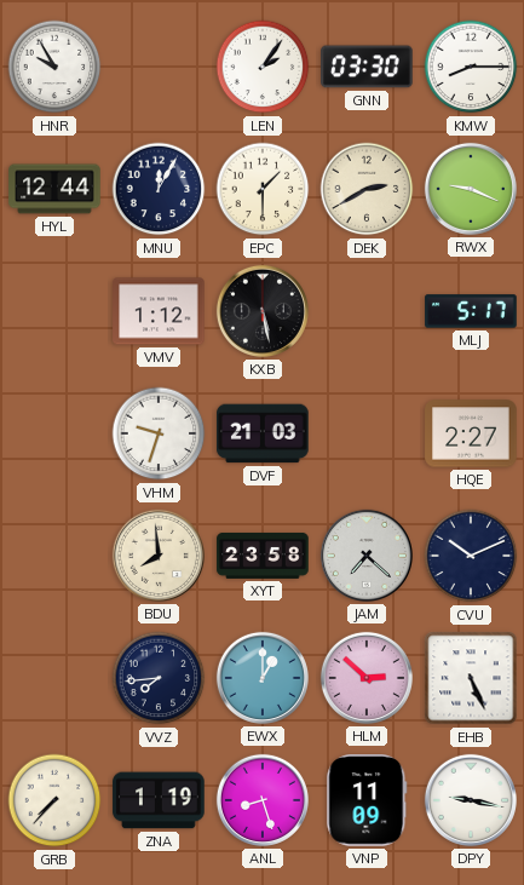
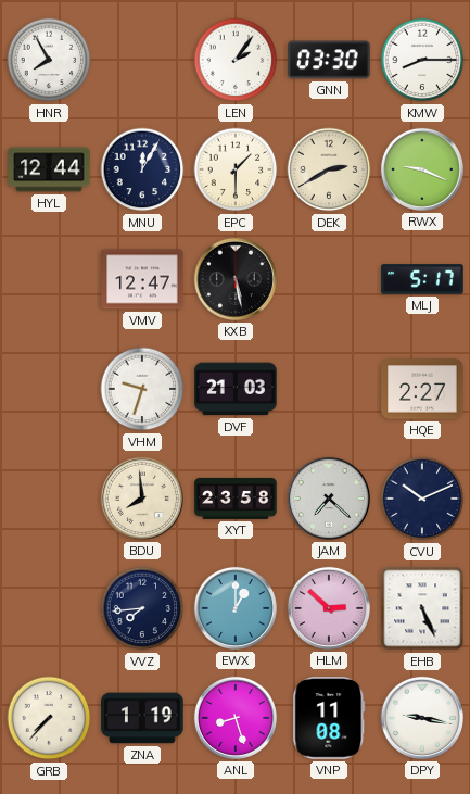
HNR: 9:55 -> 7:55
VMV: 1:12 -> 12:47
VNP: 11:09 -> 11:08
